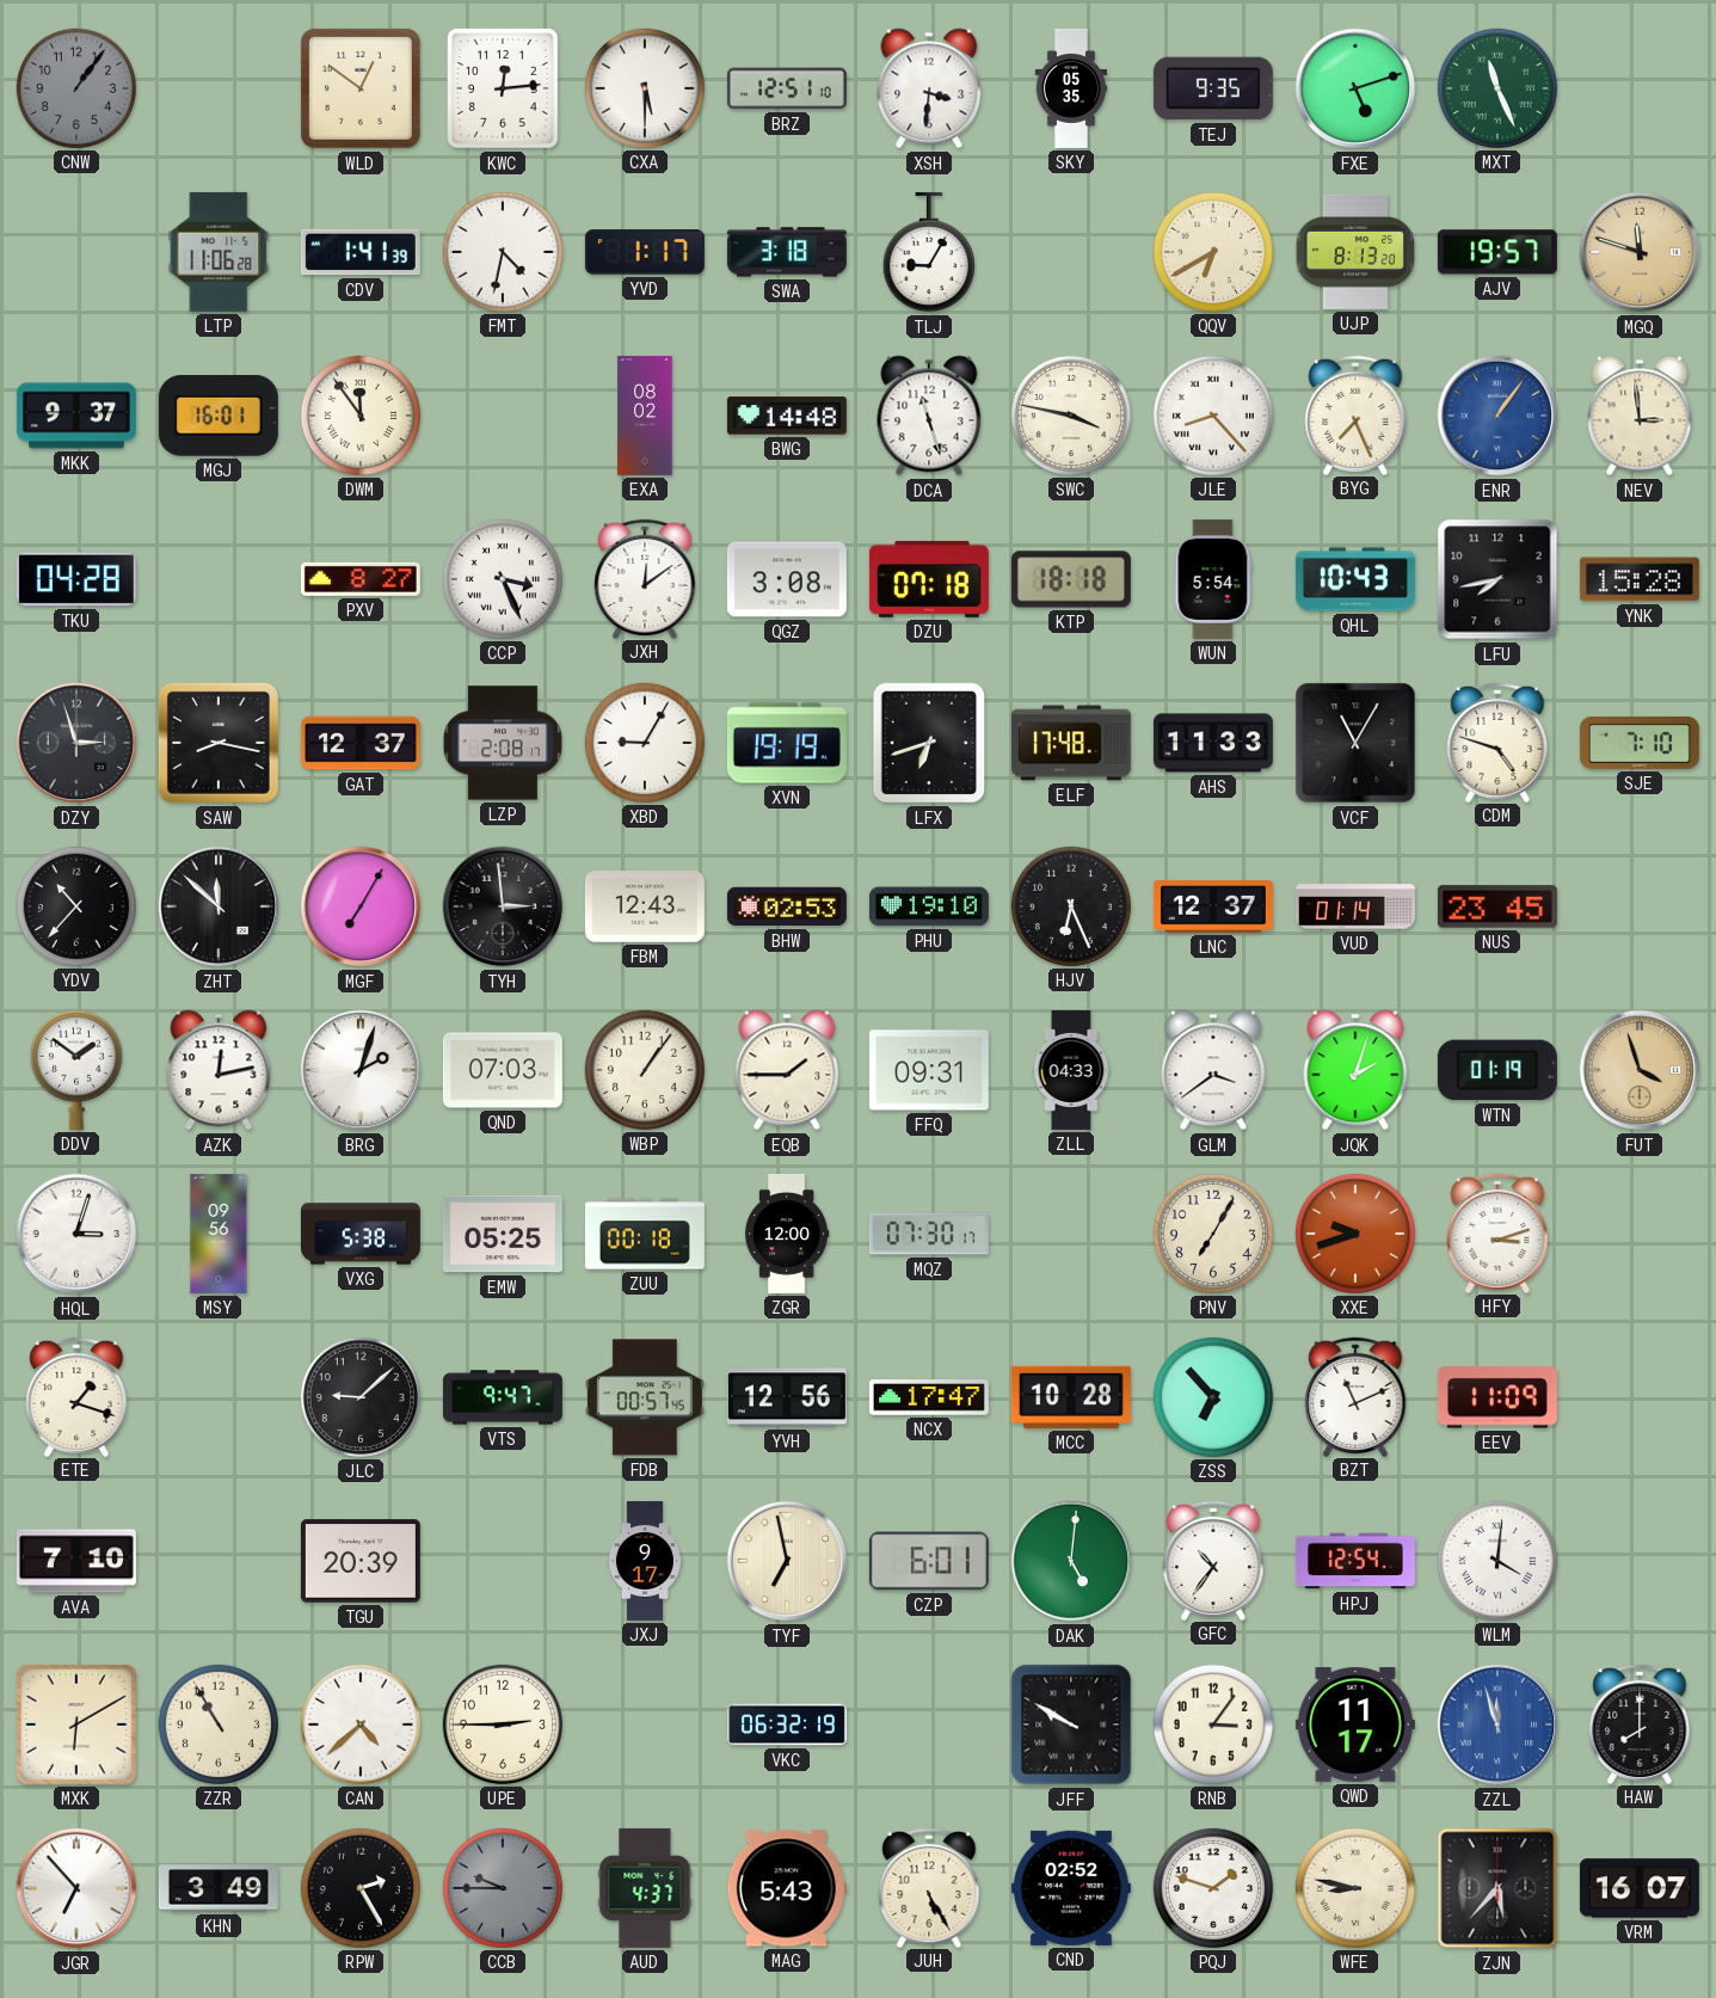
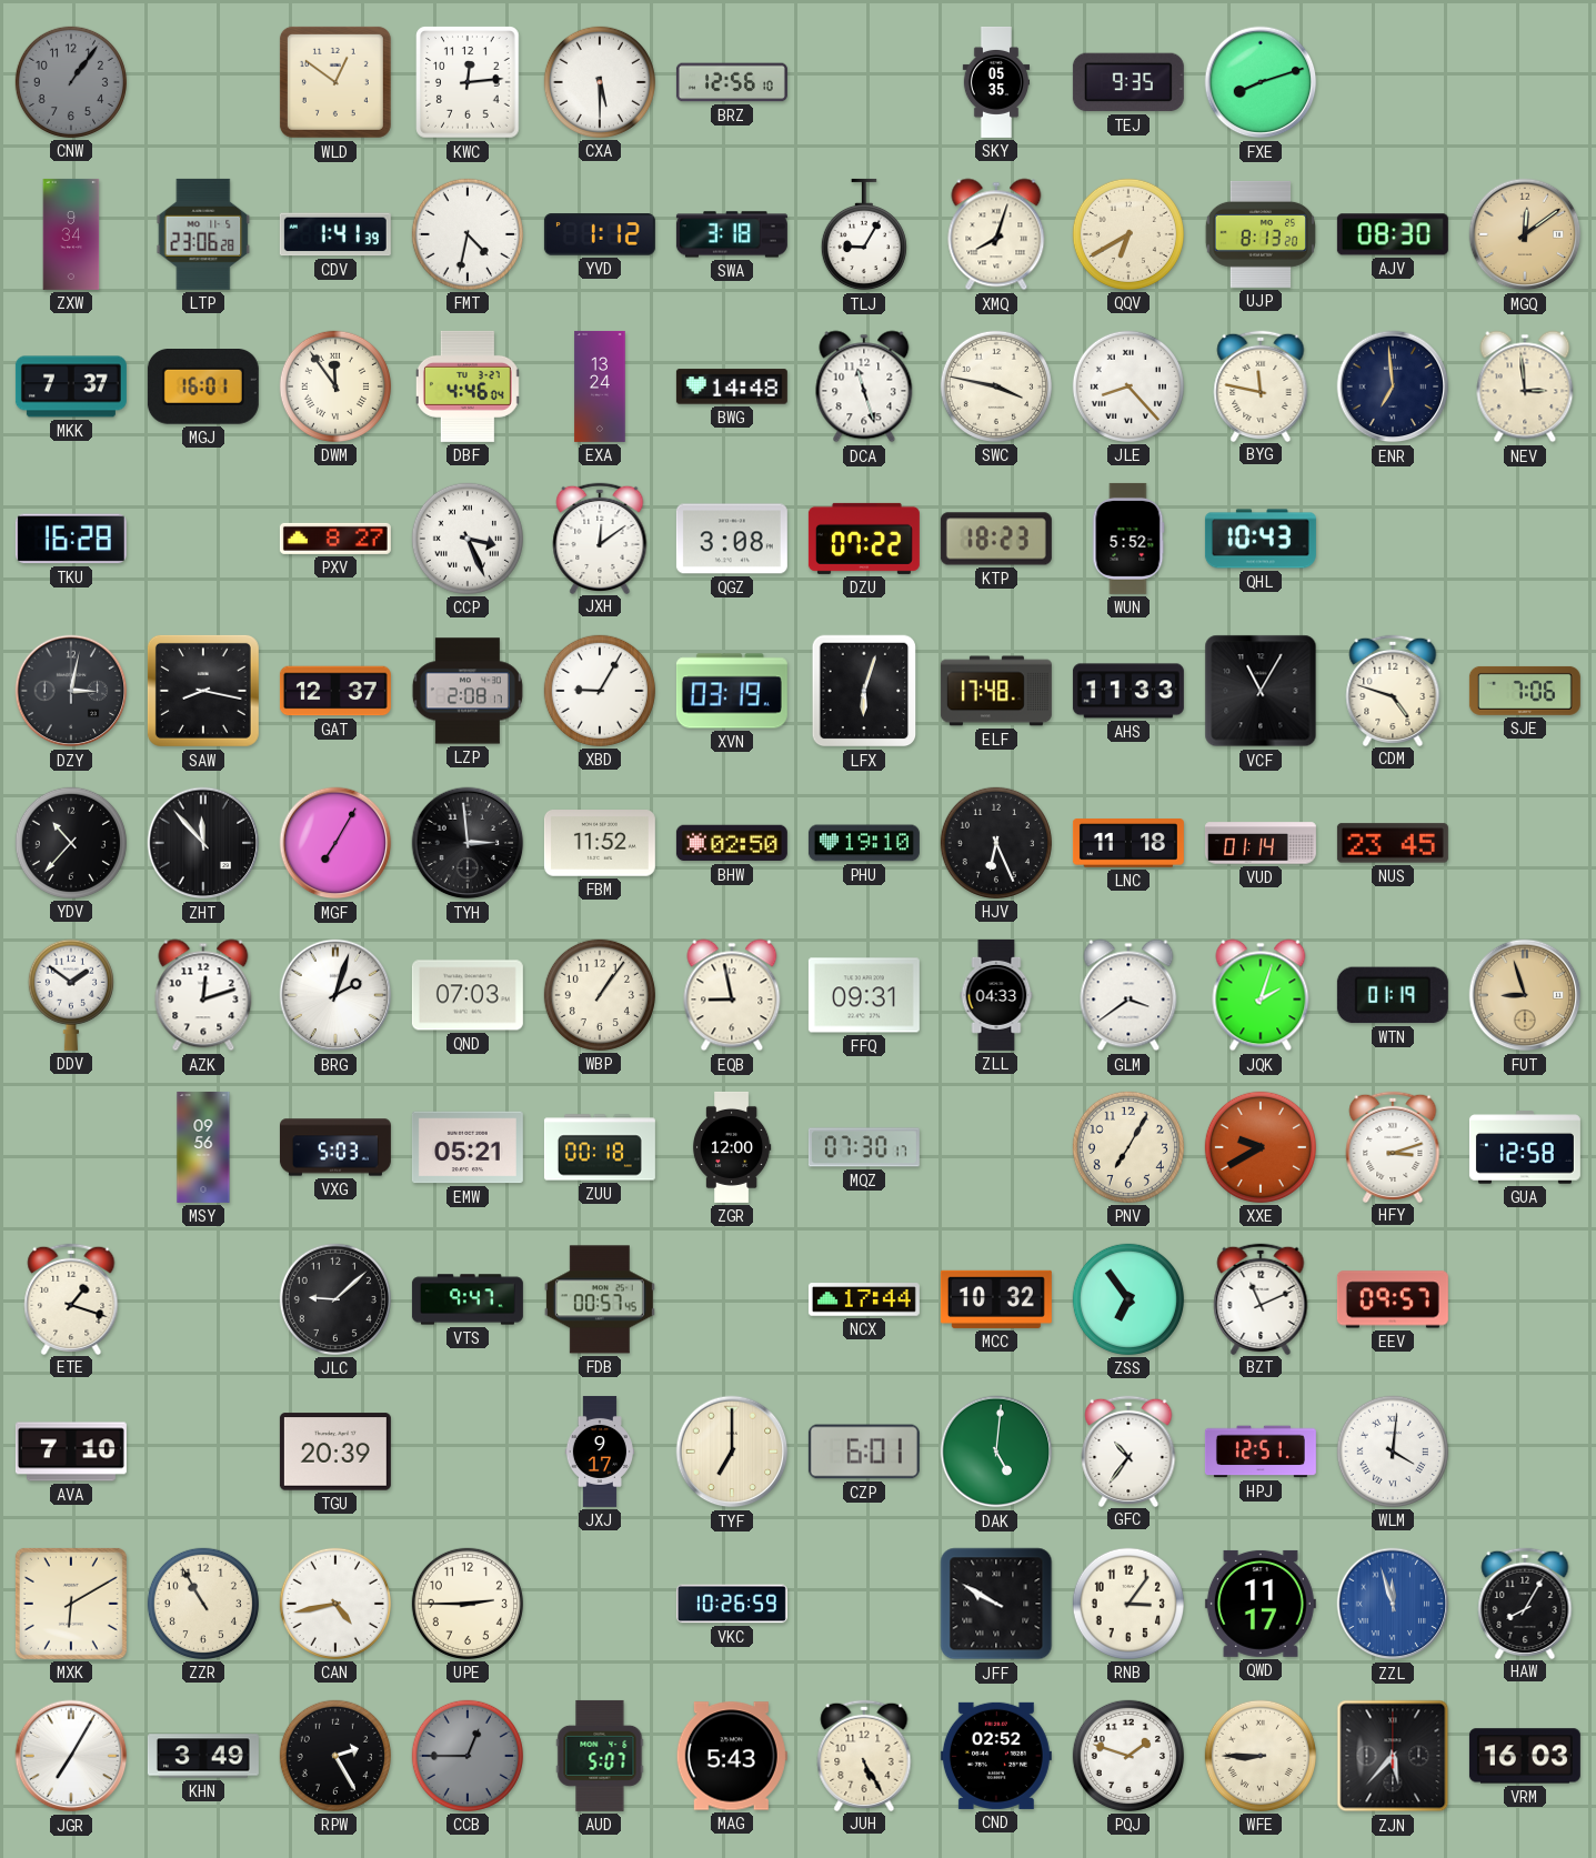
BRZ: 12:51 -> 12:56
XSH: 3:31 -> none
FXE: 5:12 -> 8:12
MXT: 11:26 -> none
ZXW: none -> 9:34
LTP: 11:06 -> 23:06
YVD: 1:17 -> 1:12
XMQ: none -> 8:03
AJV: 19:57 -> 08:30
MGQ: 11:48 -> 12:09
MKK: 9:37 -> 7:37
DBF: none -> 4:46
EXA: 08:02 -> 13:24
BYG: 7:26 -> 11:47
ENR: 1:06 -> 6:59
ENR dial: blue -> navy
TKU: 04:28 -> 16:28
DZU: 07:18 -> 07:22
KTP: 18:18 -> 18:23
WUN: 5:54 -> 5:52
LFU: 7:43 -> none
YNK: 15:28 -> none
DZY: 2:57 -> 3:02
XVN: 19:19 -> 03:19
LFX: 6:42 -> 6:03
SJE: 7:10 -> 7:06
ZHT: 11:52 -> 11:53
FBM: 12:43 -> 11:52
BHW: 02:53 -> 02:50
LNC: 12:37 -> 11:18
AZK: 12:13 -> 12:12
EQB: 1:45 -> 8:58
FUT: 3:57 -> 8:57
HQL: 3:03 -> none
VXG: 5:38 -> 5:03
EMW: 05:25 -> 05:21
XXE: 9:42 -> 9:40
GUA: none -> 12:58
YVH: 12:56 -> none
NCX: 17:47 -> 17:44
MCC: 10:28 -> 10:32
ZSS: 6:53 -> 6:54
EEV: 11:09 -> 09:57
TYF: 6:58 -> 7:00
HPJ: 12:54 -> 12:51
CAN: 4:38 -> 4:43
VKC: 06:32 -> 10:26
HAW: 8:00 -> 8:05
JGR: 6:53 -> 7:05
CCB: 9:45 -> 12:45
AUD: 4:37 -> 5:07
WFE: 8:47 -> 8:45
VRM: 16:07 -> 16:03
